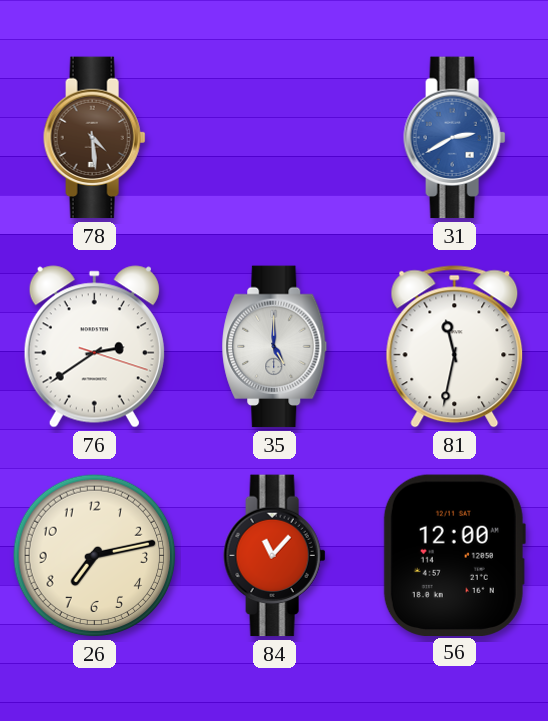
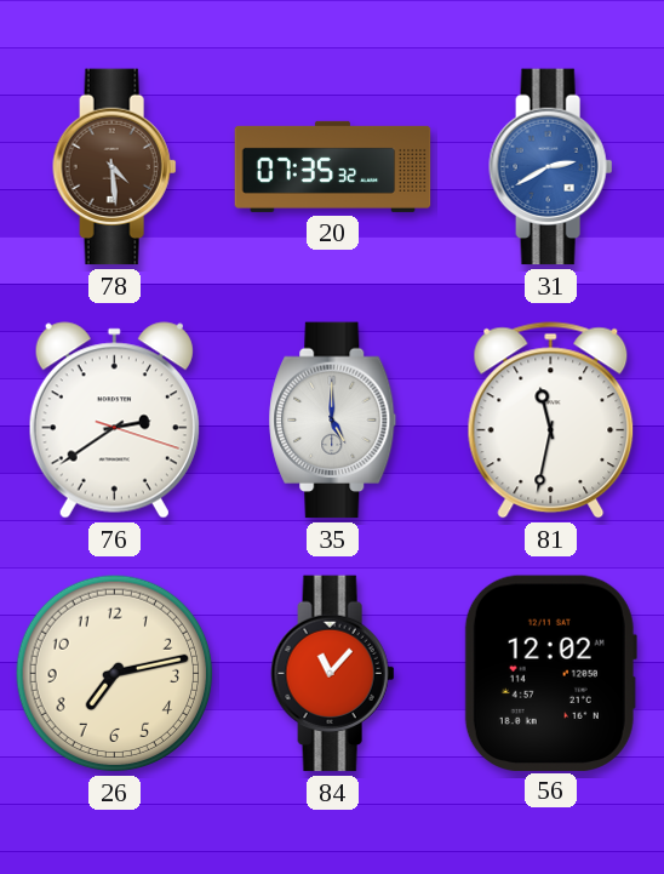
20: none -> 07:35
56: 12:00 -> 12:02
